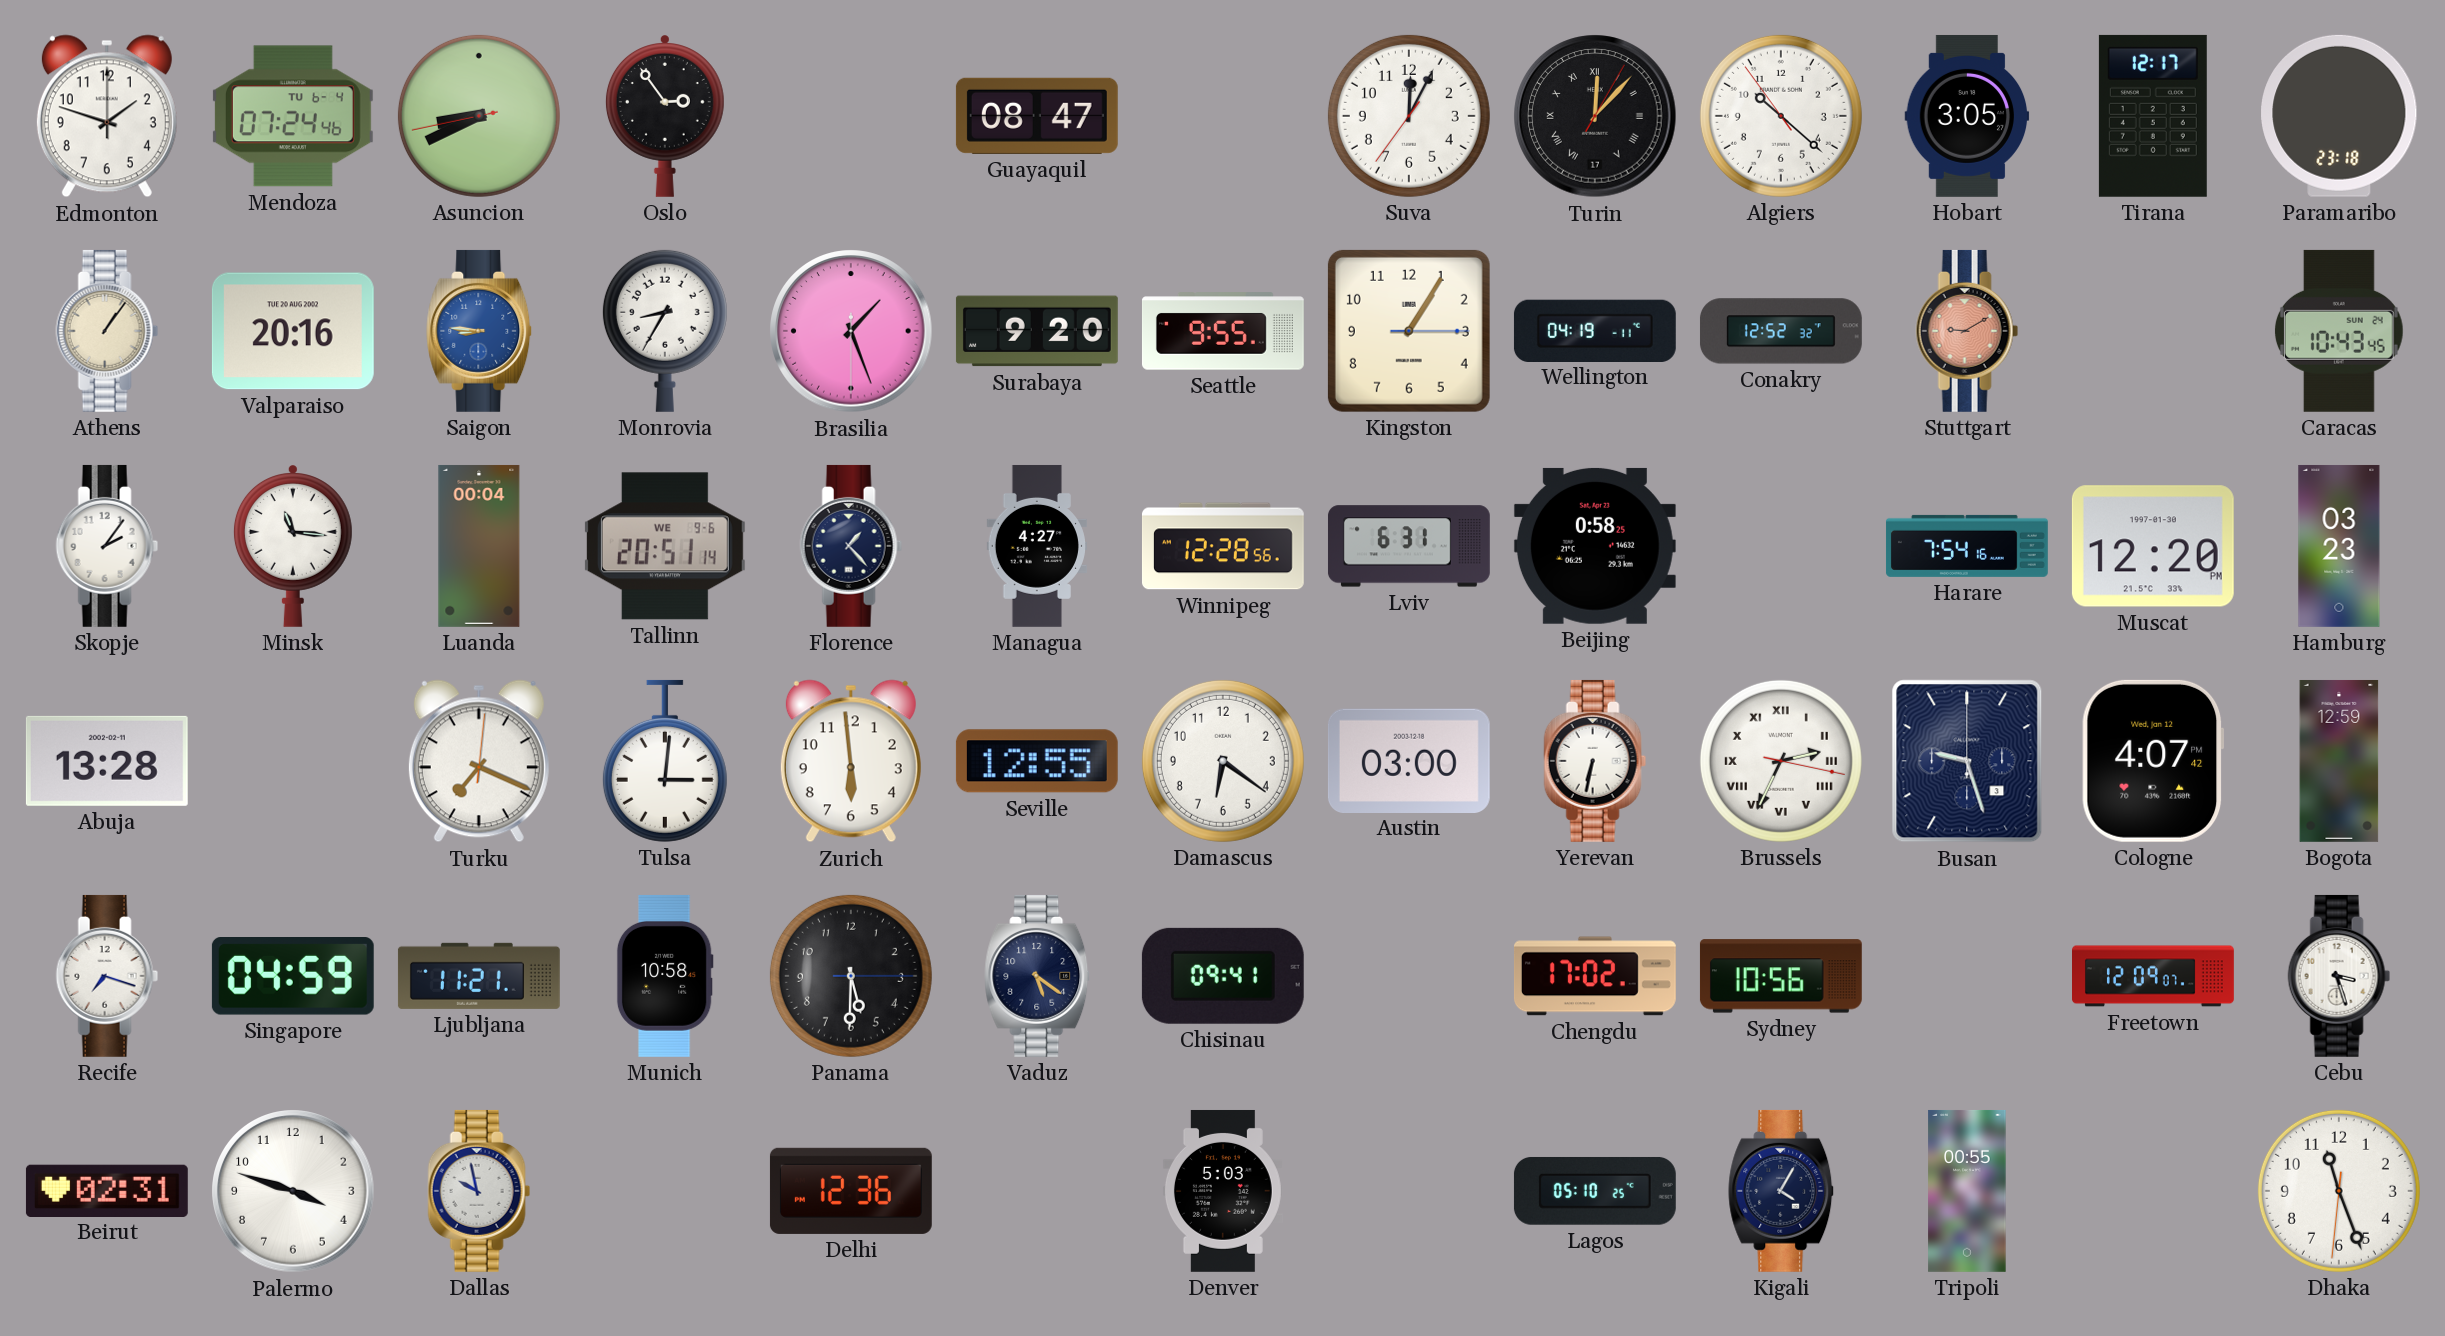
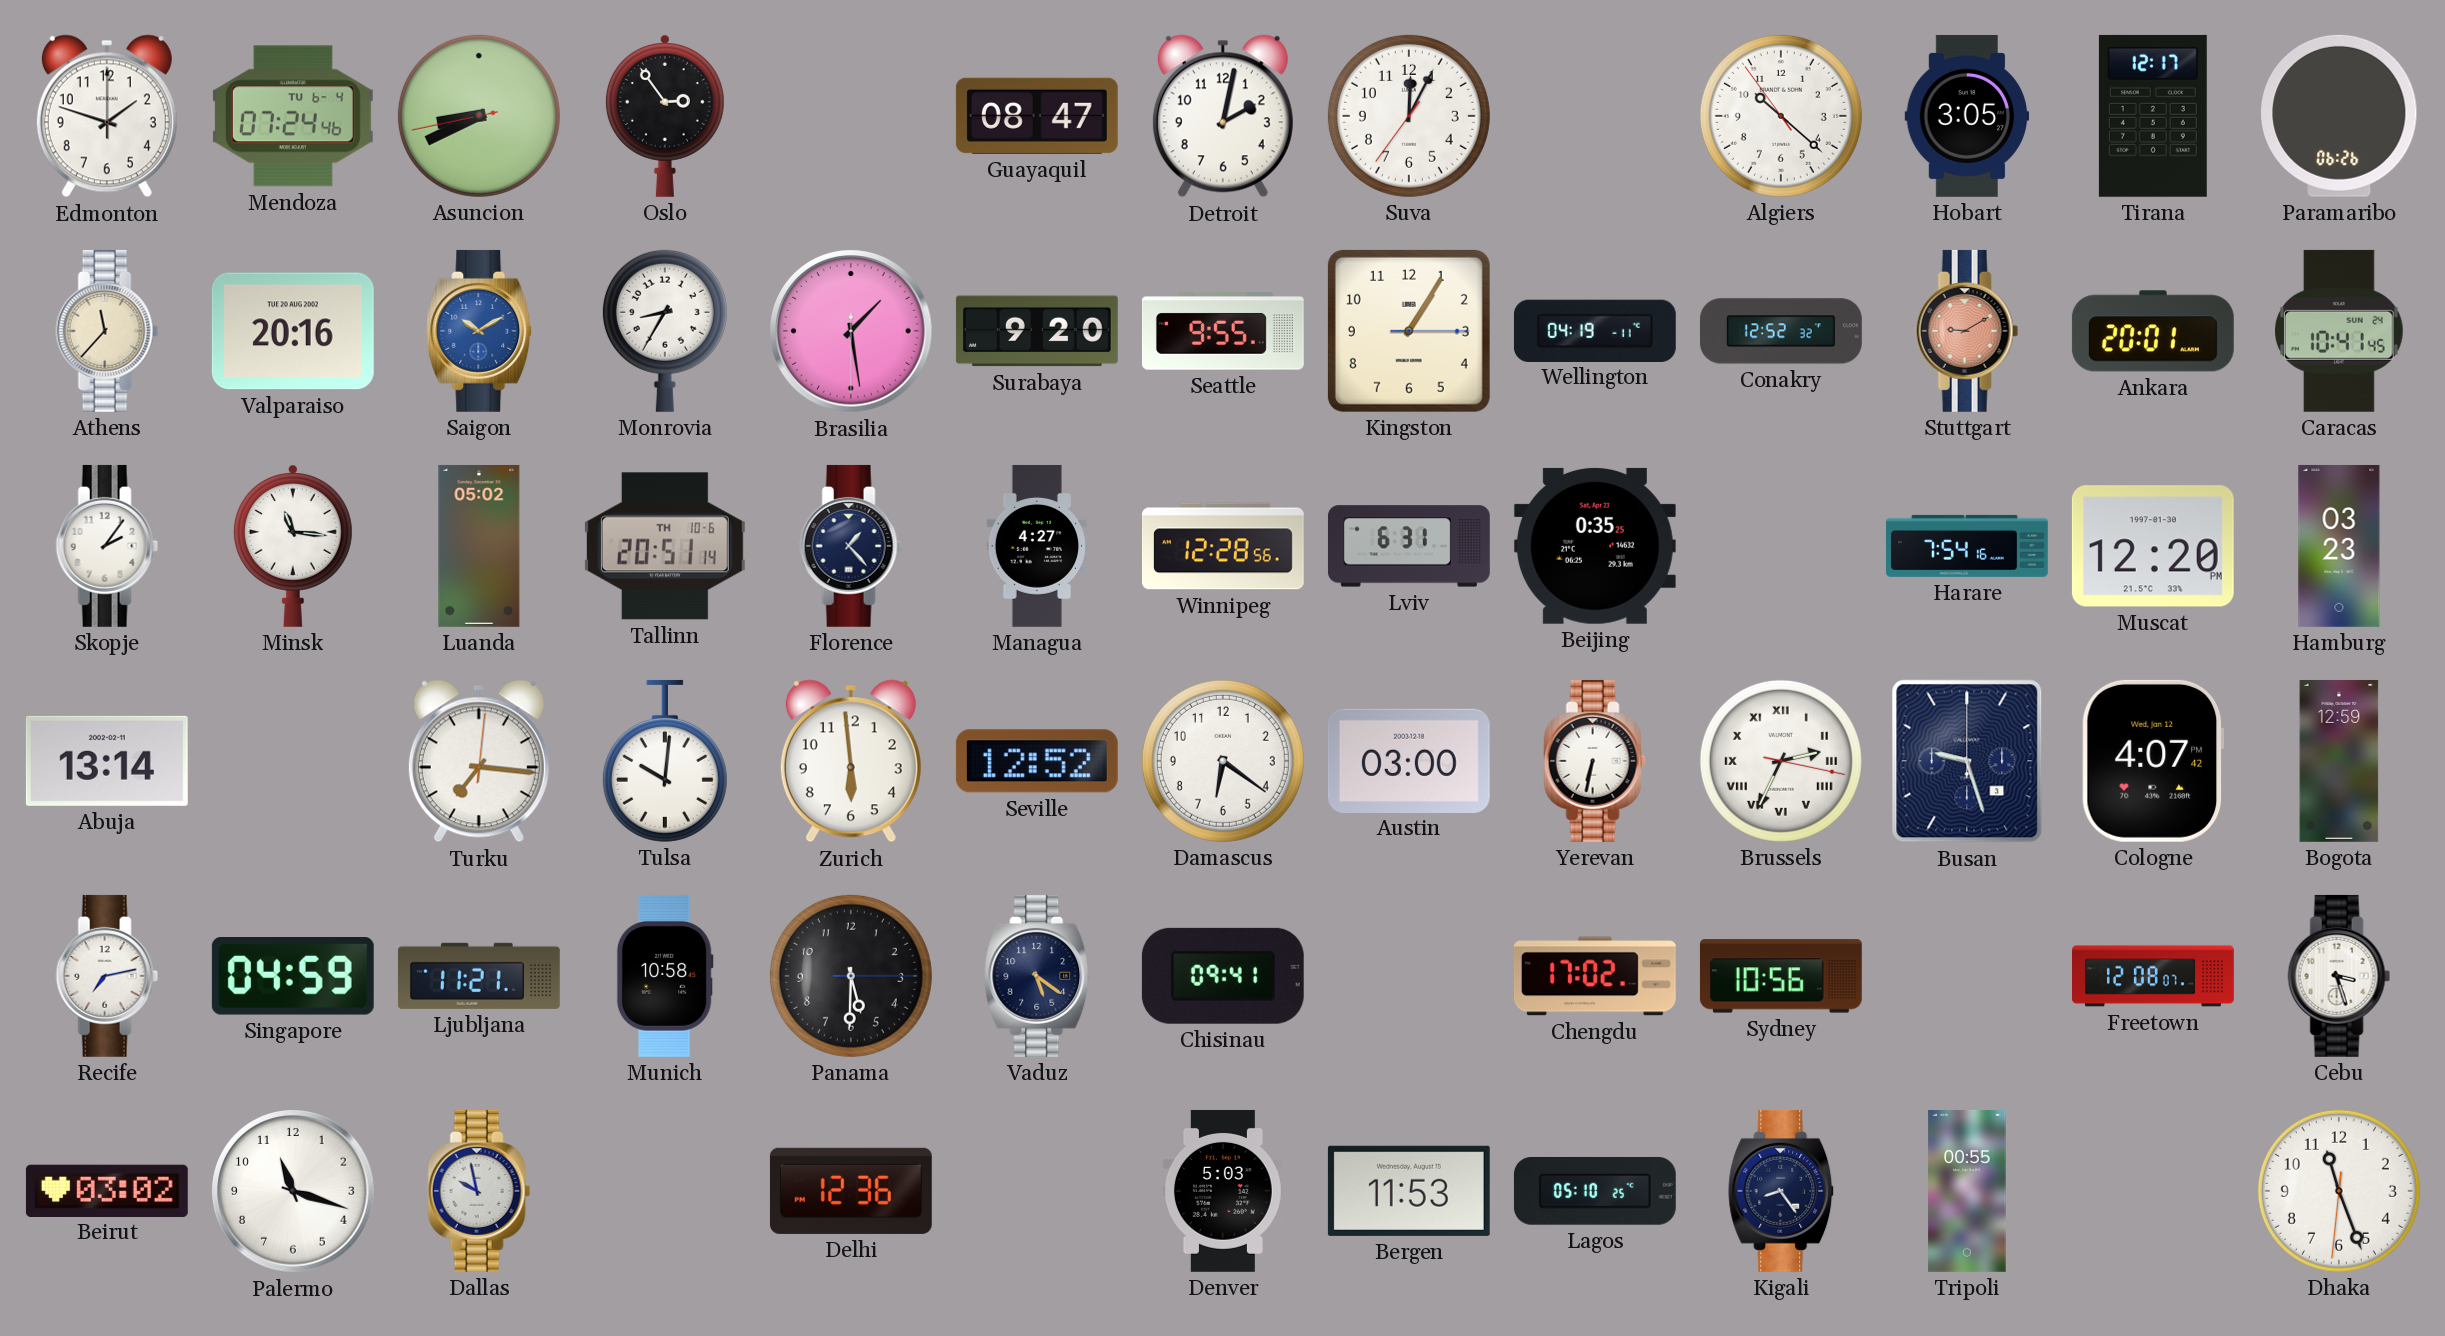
Detroit: none -> 2:02
Turin: 12:07 -> none
Paramaribo: 23:18 -> 06:26
Athens: 1:06 -> 11:37
Saigon: 8:46 -> 10:10
Brasilia: 1:26 -> 1:28
Ankara: none -> 20:01
Caracas: 10:43 -> 10:41
Luanda: 00:04 -> 05:02
Tallinn date: WE 9-6 -> TH 10-6
Beijing: 0:58 -> 0:35
Abuja: 13:28 -> 13:14
Turku: 7:19 -> 7:16
Tulsa: 3:01 -> 10:01
Seville: 12:55 -> 12:52
Recife: 7:18 -> 7:13
Freetown: 12:09 -> 12:08
Beirut: 02:31 -> 03:02
Palermo: 3:48 -> 11:18
Bergen: none -> 11:53
Kigali: 4:05 -> 8:24
